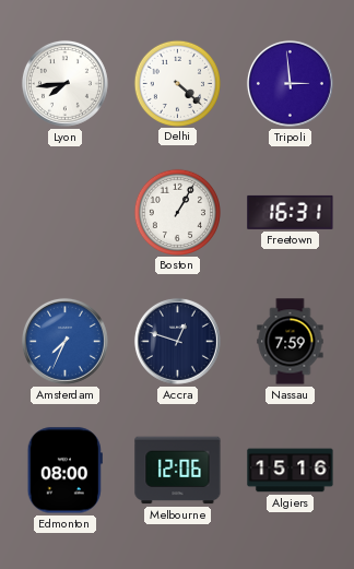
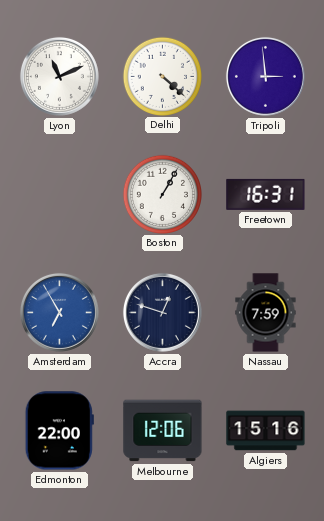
Lyon: 7:44 -> 11:11
Amsterdam: 7:34 -> 6:55
Edmonton: 08:00 -> 22:00
